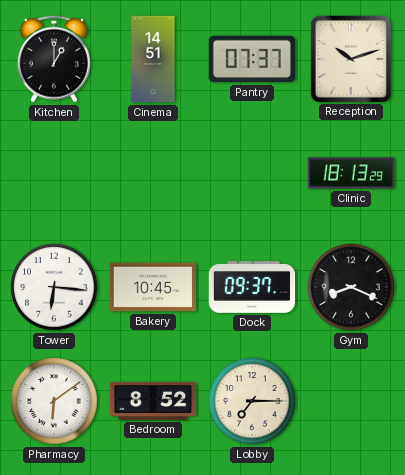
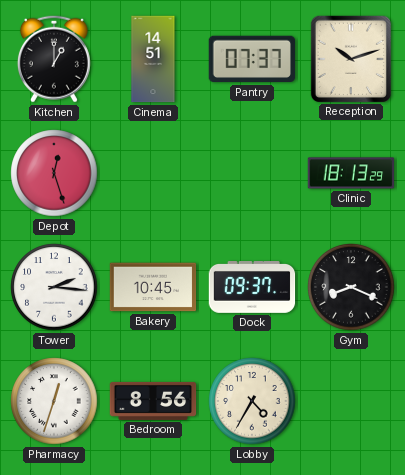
Depot: none -> 12:27
Tower: 6:16 -> 2:16
Pharmacy: 6:09 -> 12:33
Bedroom: 8:52 -> 8:56
Lobby: 7:15 -> 4:35
